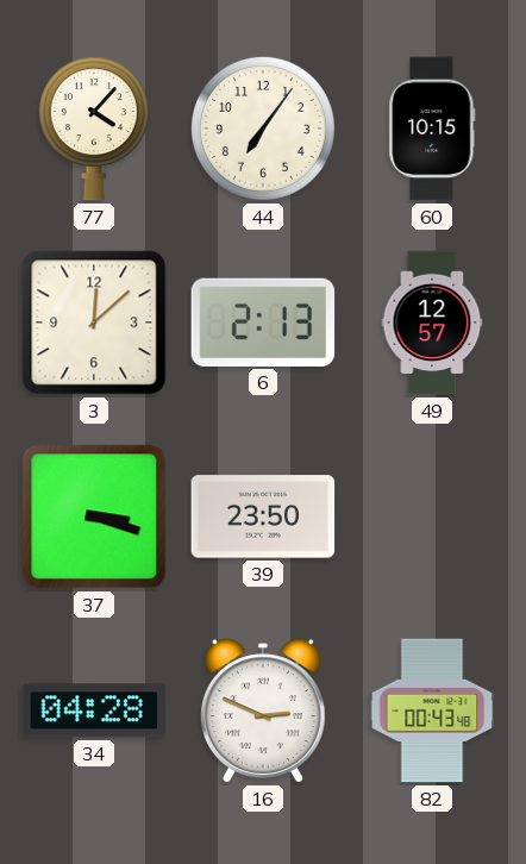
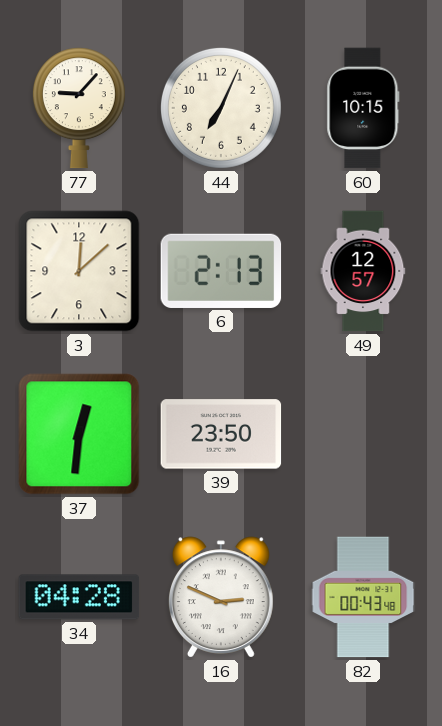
77: 4:07 -> 9:07
44: 7:06 -> 7:04
37: 3:18 -> 12:31
